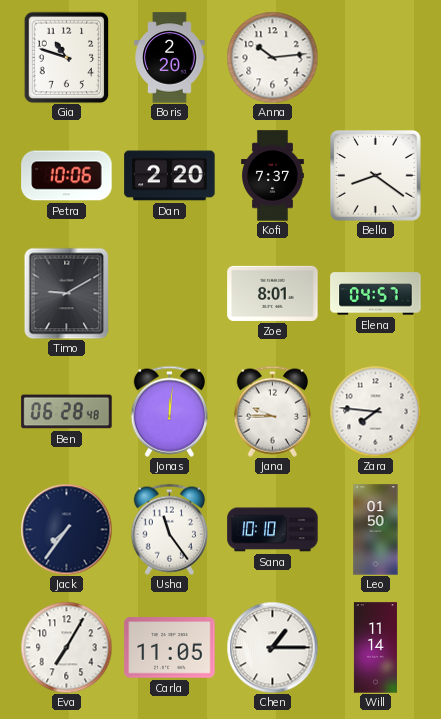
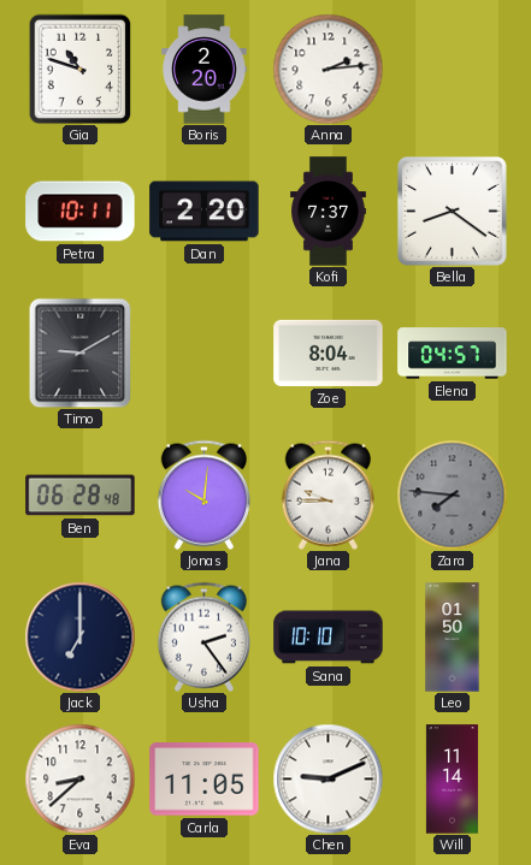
Anna: 10:14 -> 2:14
Petra: 10:06 -> 10:11
Zoe: 8:01 -> 8:04
Jonas: 12:01 -> 10:01
Zara dial: white -> grey
Jack: 7:36 -> 7:00
Usha: 11:24 -> 2:24
Eva: 7:05 -> 8:38
Chen: 1:15 -> 9:11
